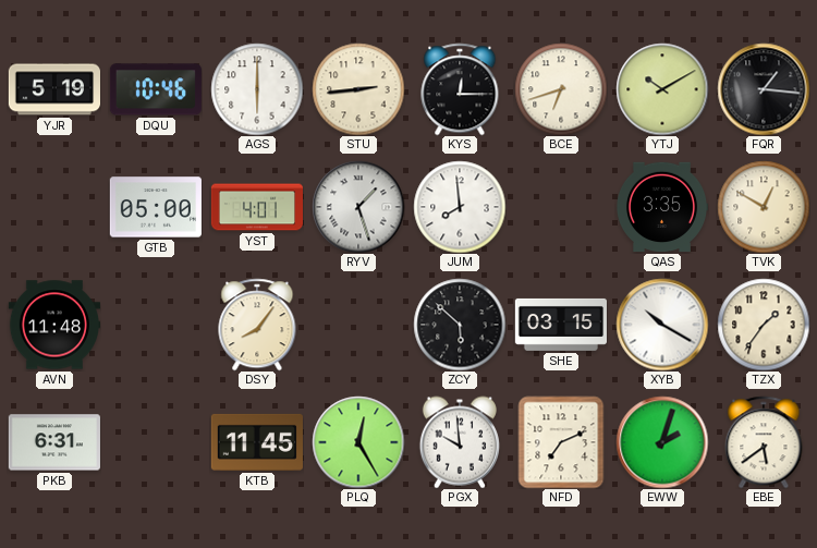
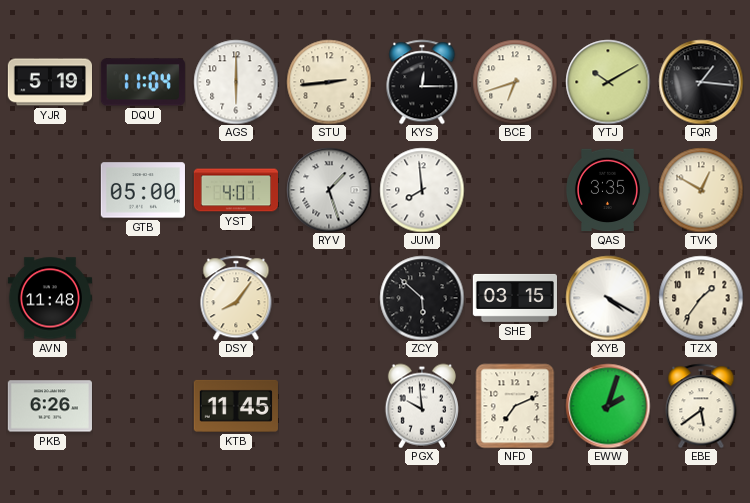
DQU: 10:46 -> 11:04
XYB: 10:20 -> 4:20
PKB: 6:31 -> 6:26
PLQ: 12:25 -> none
